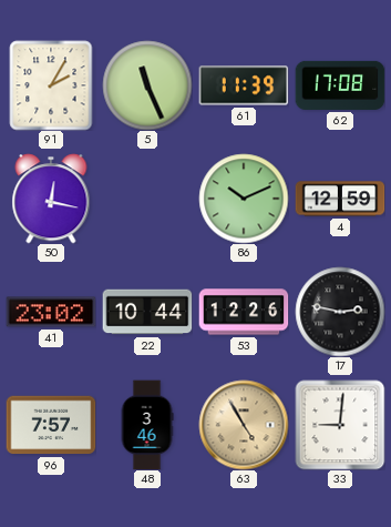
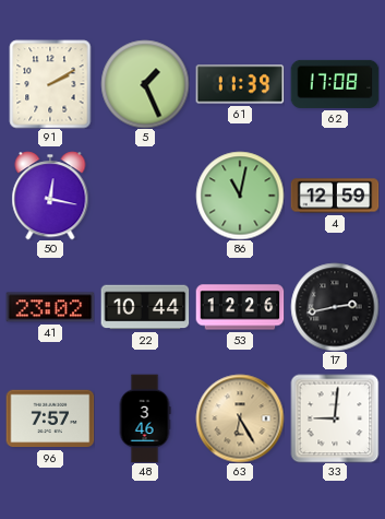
91: 2:05 -> 2:10
5: 11:26 -> 1:26
86: 10:11 -> 11:02
17: 2:47 -> 2:43
63: 4:55 -> 6:25
